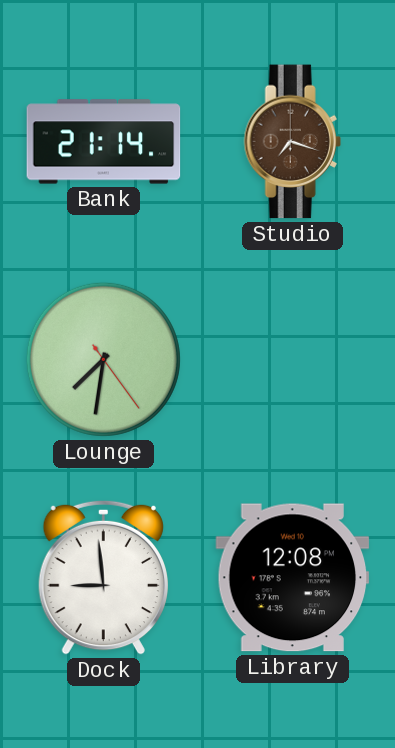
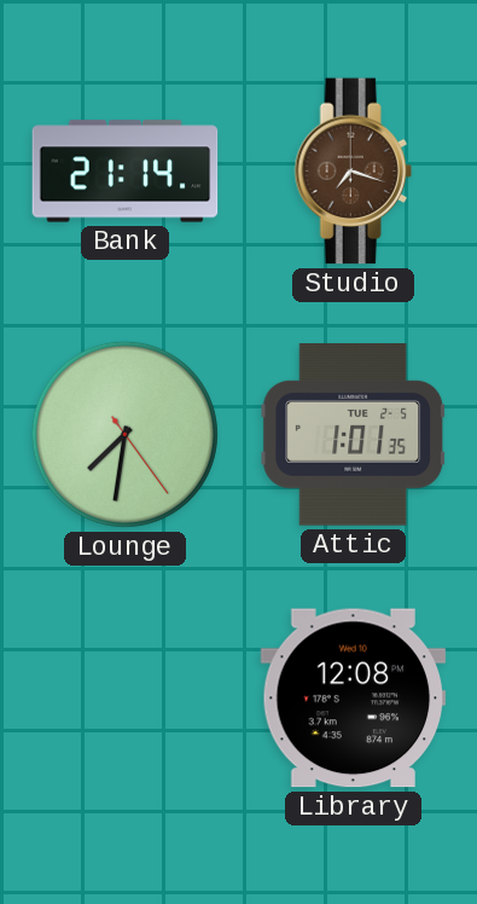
Attic: none -> 1:01
Dock: 8:59 -> none
